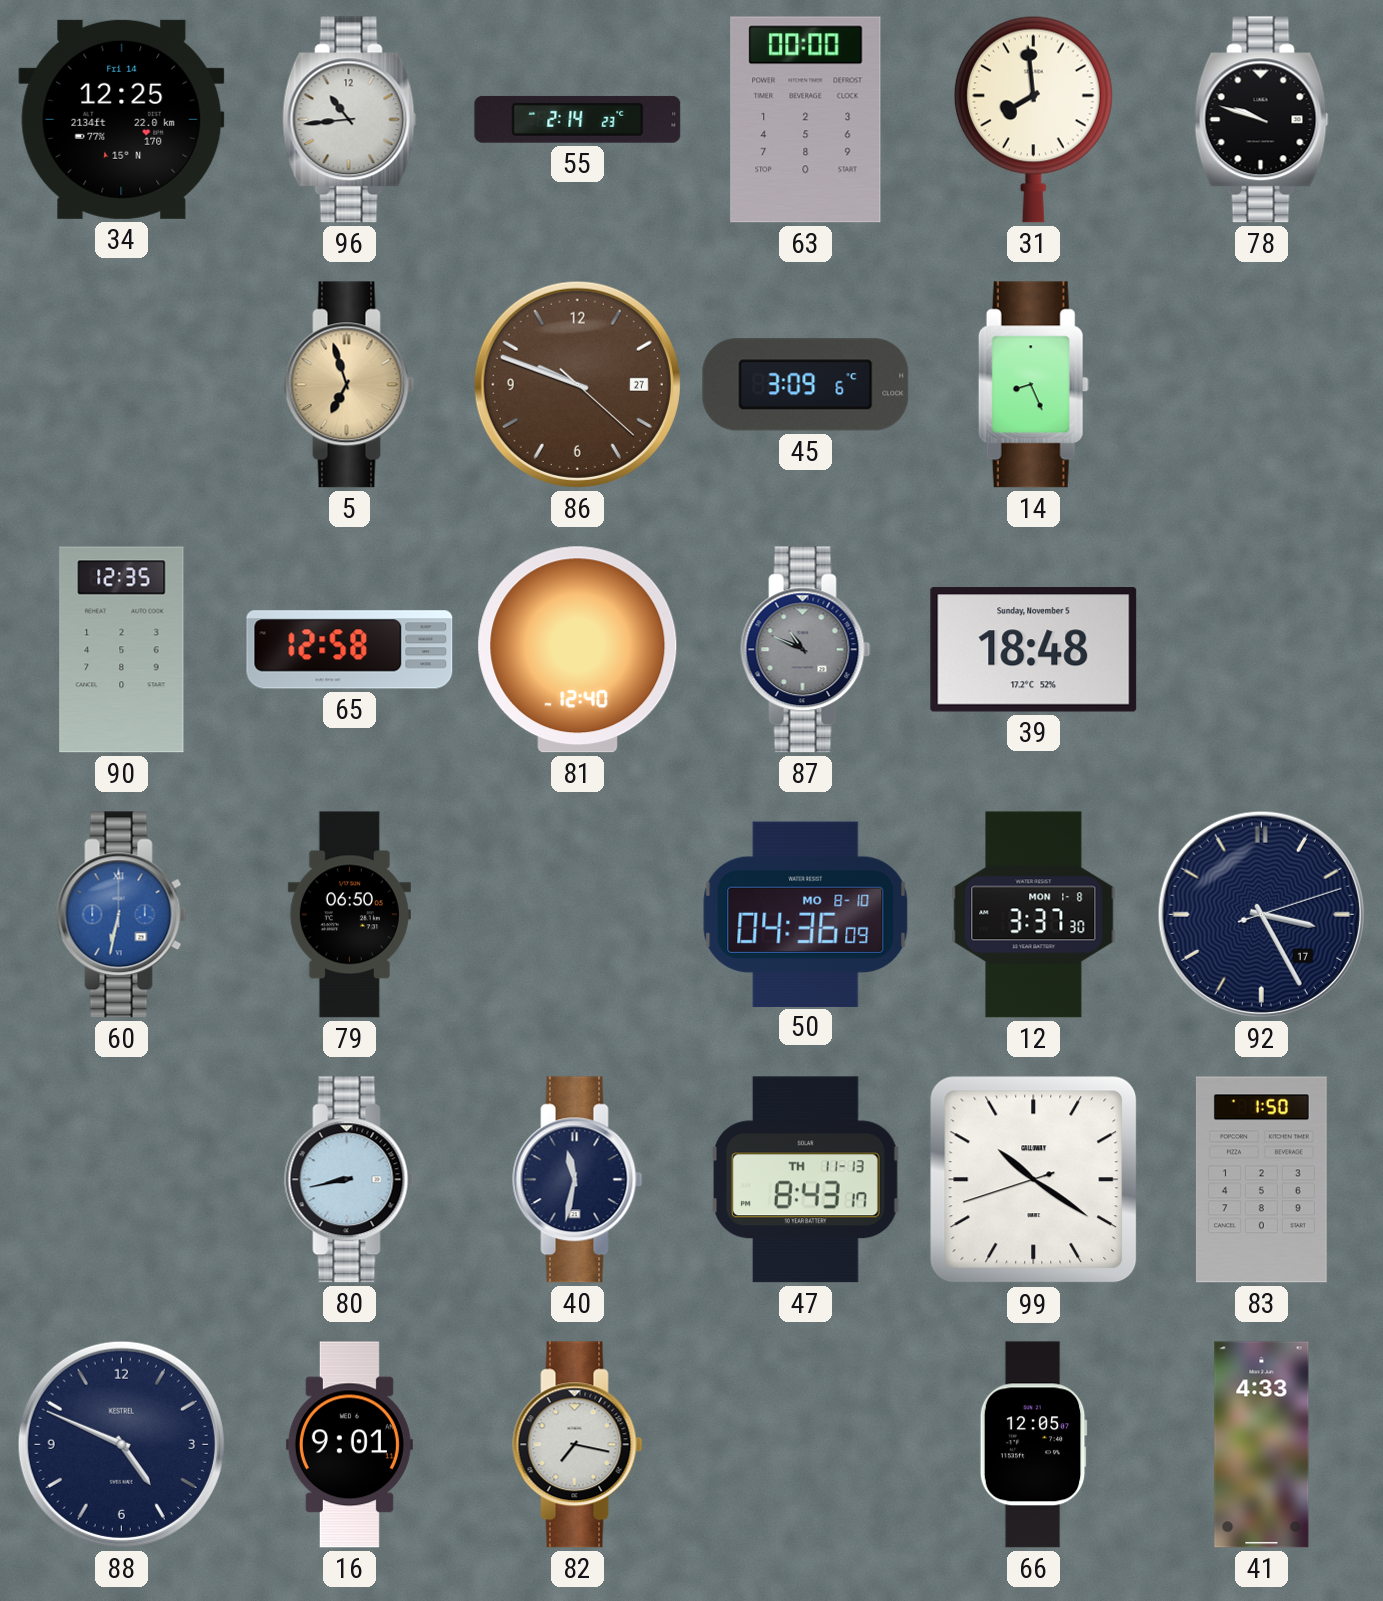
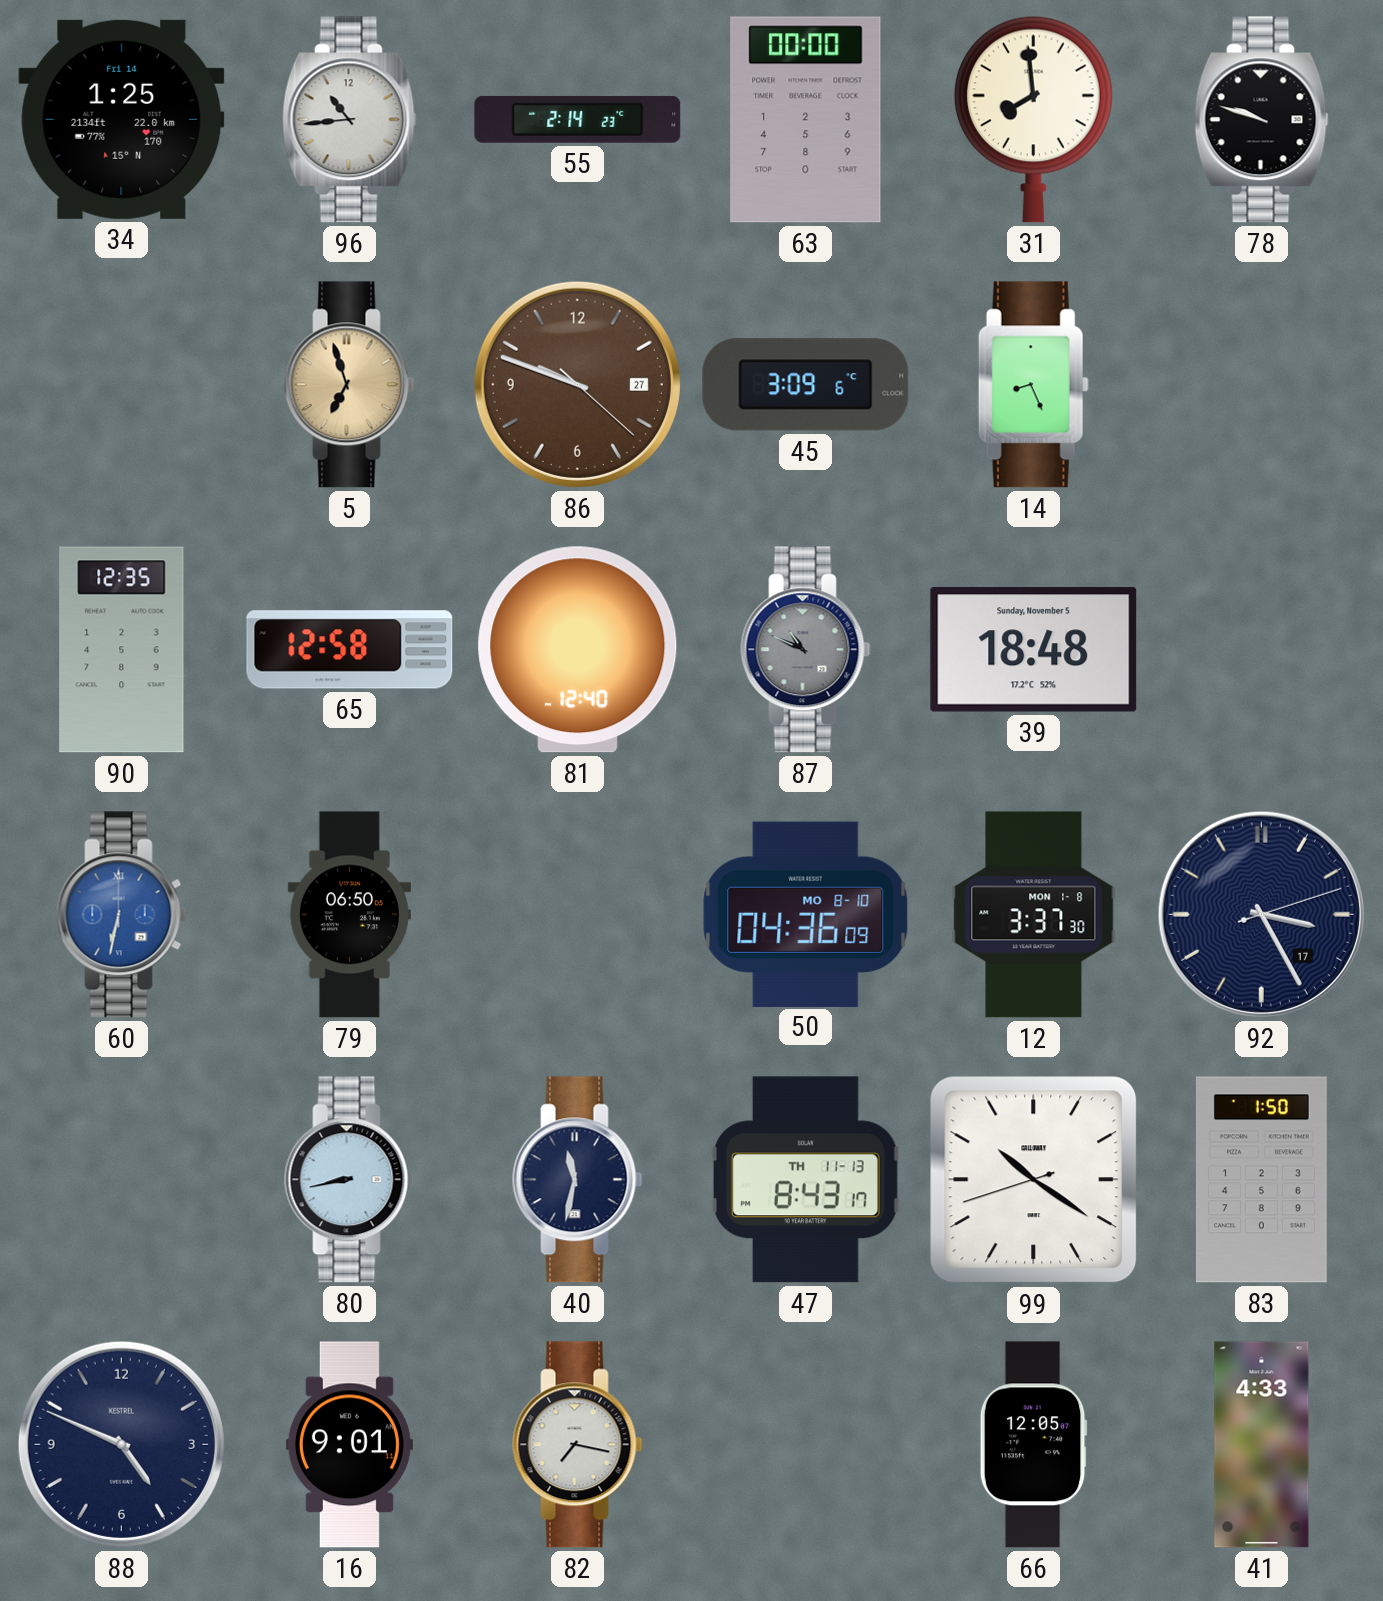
34: 12:25 -> 1:25
